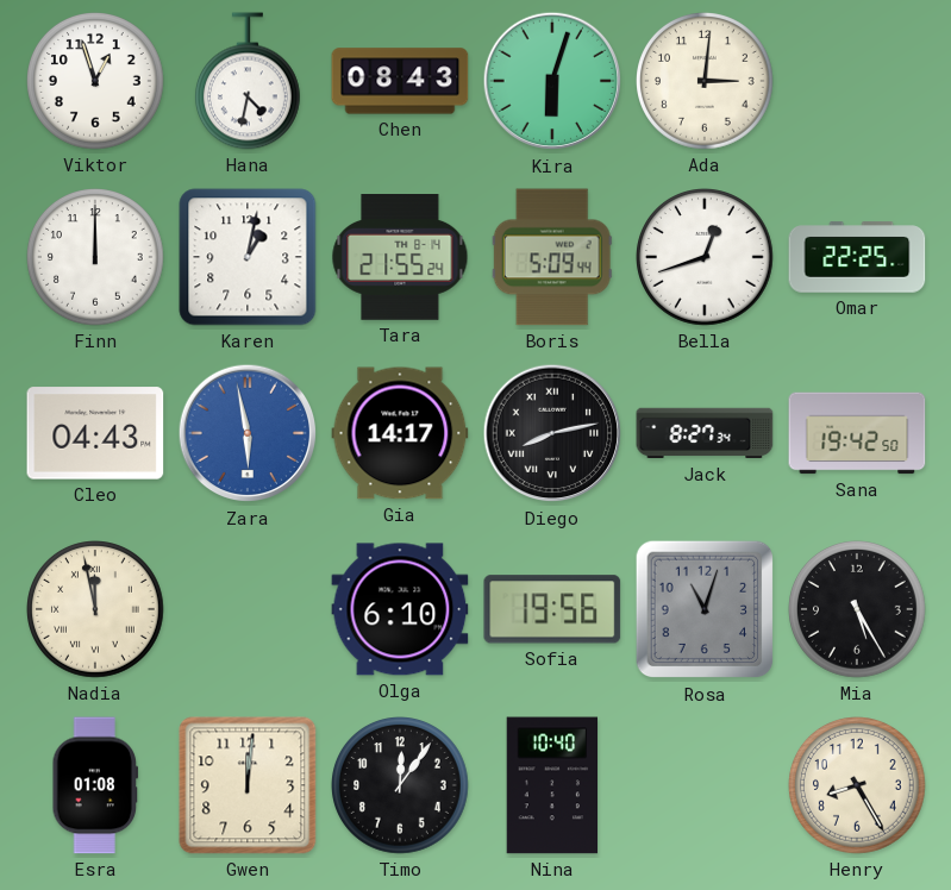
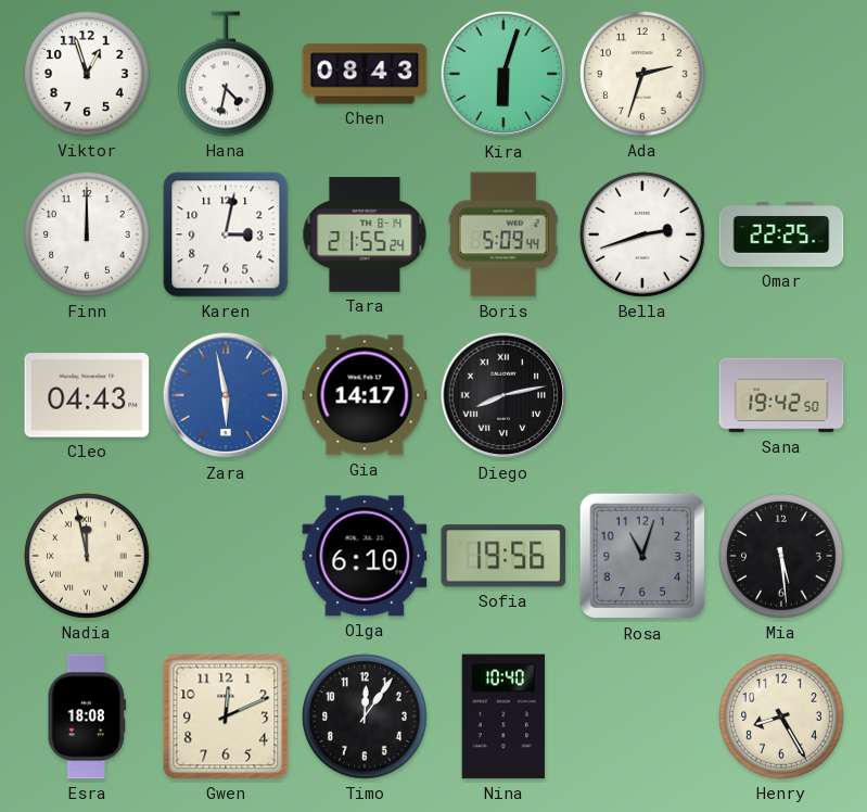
Ada: 3:01 -> 2:33
Karen: 1:02 -> 3:02
Bella: 12:42 -> 2:42
Jack: 8:27 -> none
Mia: 5:25 -> 5:29
Esra: 01:08 -> 18:08
Gwen: 12:01 -> 12:11
